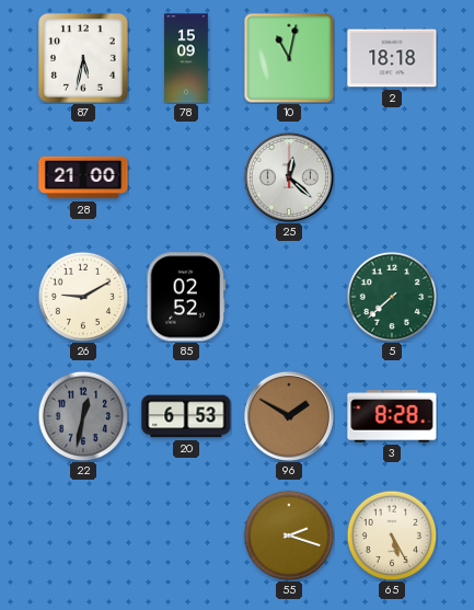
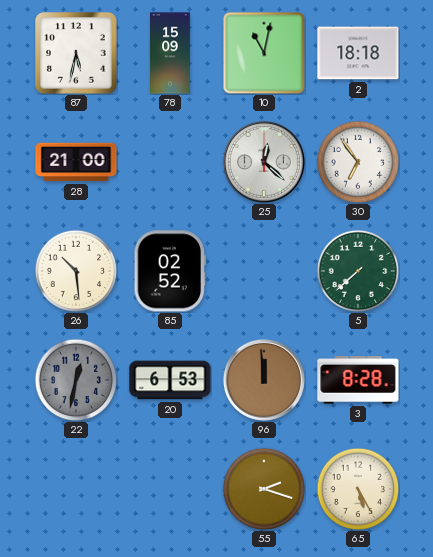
30: none -> 6:54
26: 9:10 -> 10:29
96: 1:50 -> 11:59
